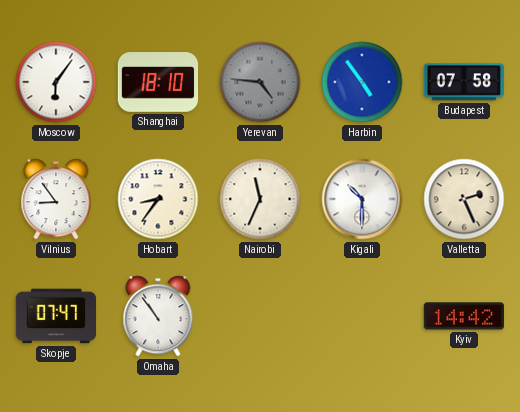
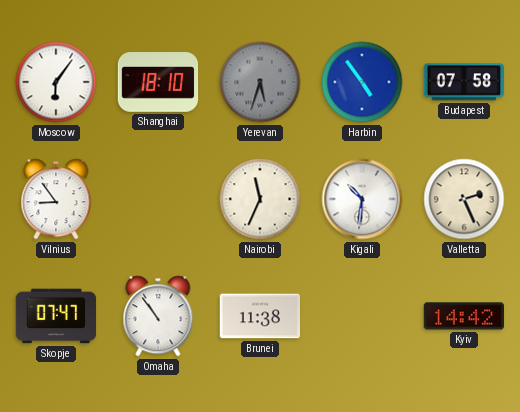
Yerevan: 4:46 -> 5:33
Hobart: 8:36 -> none
Kigali: 10:30 -> 10:31
Brunei: none -> 11:38
